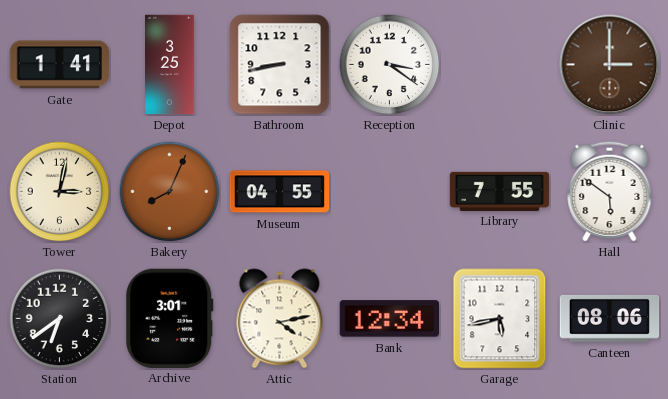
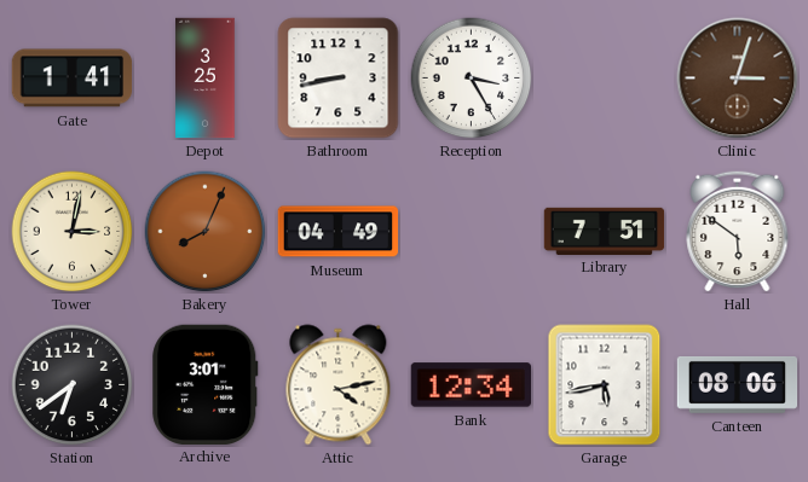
Reception: 3:21 -> 3:25
Clinic: 3:00 -> 3:03
Museum: 04:55 -> 04:49
Library: 7:55 -> 7:51
